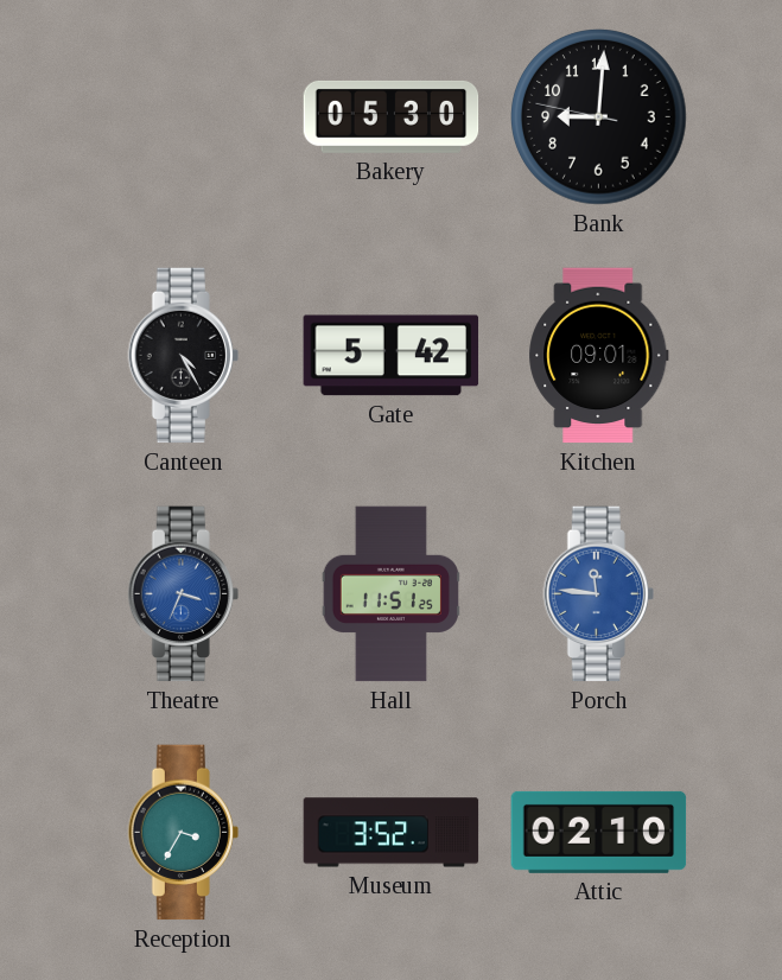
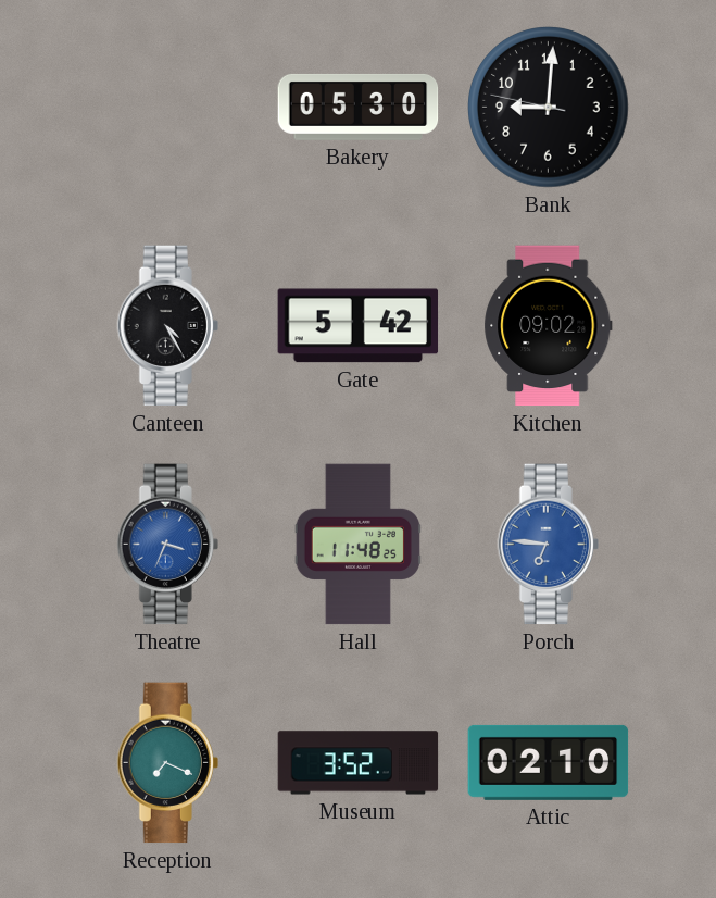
Kitchen: 09:01 -> 09:02
Hall: 11:51 -> 11:48
Porch: 11:46 -> 6:46
Reception: 3:35 -> 7:19
